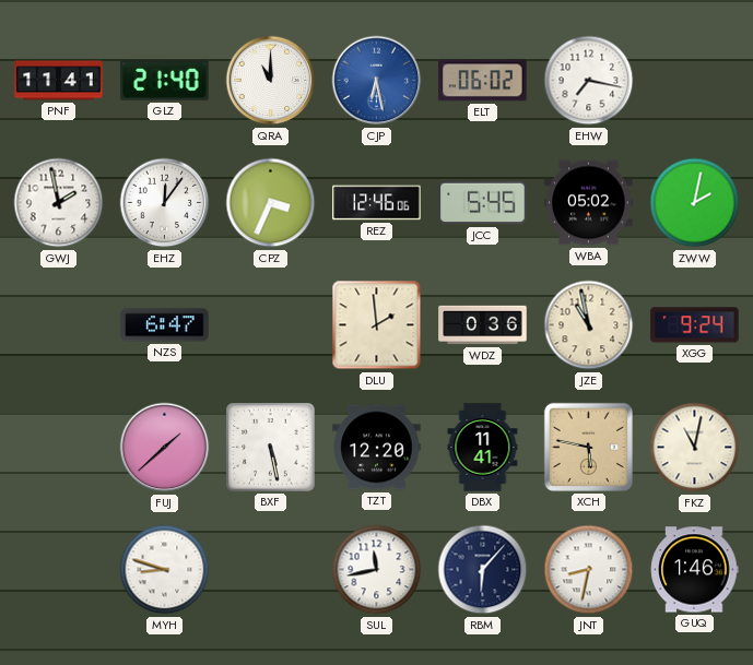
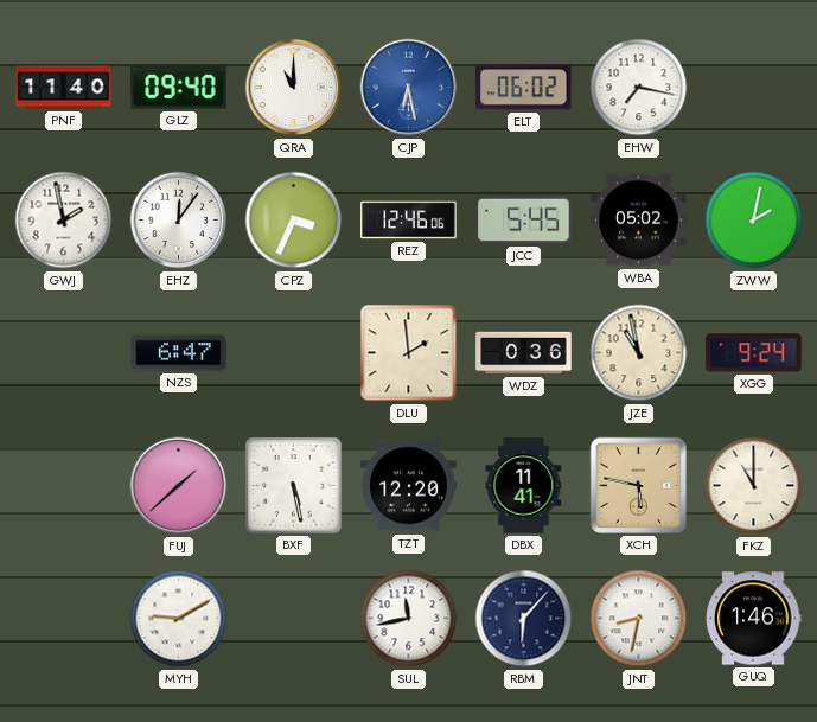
PNF: 11:41 -> 11:40
GLZ: 21:40 -> 09:40
FKZ: 11:02 -> 11:00
MYH: 8:48 -> 9:10
